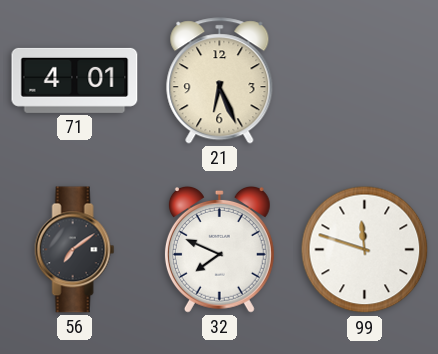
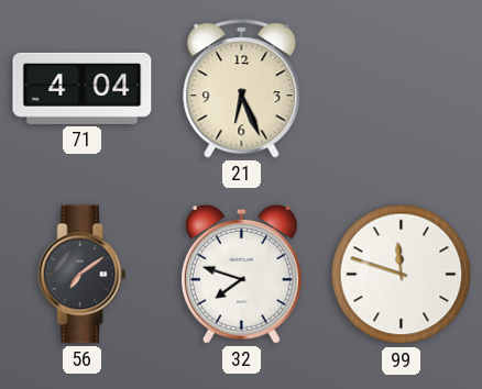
71: 4:01 -> 4:04
32: 7:49 -> 7:48
